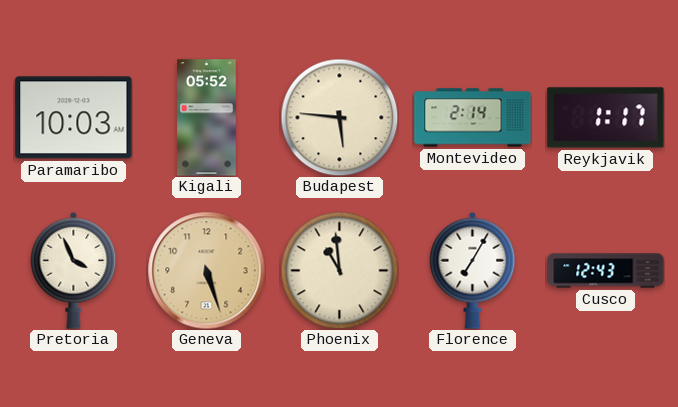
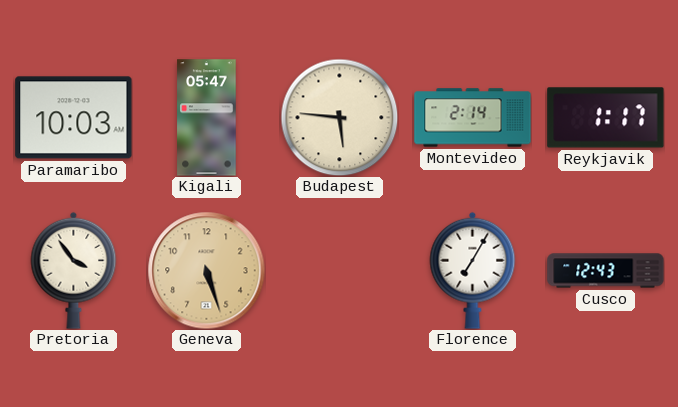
Kigali: 05:52 -> 05:47
Pretoria: 3:56 -> 3:54
Phoenix: 10:59 -> none
